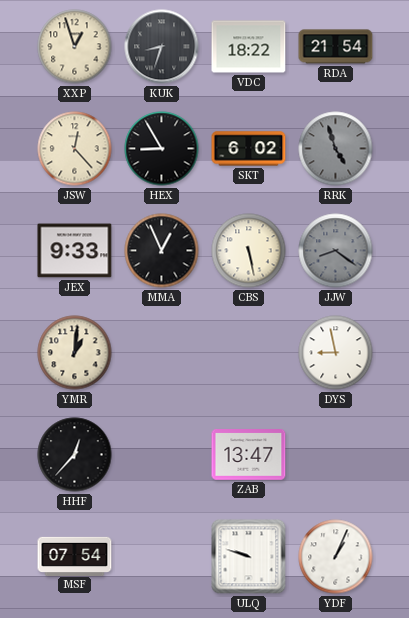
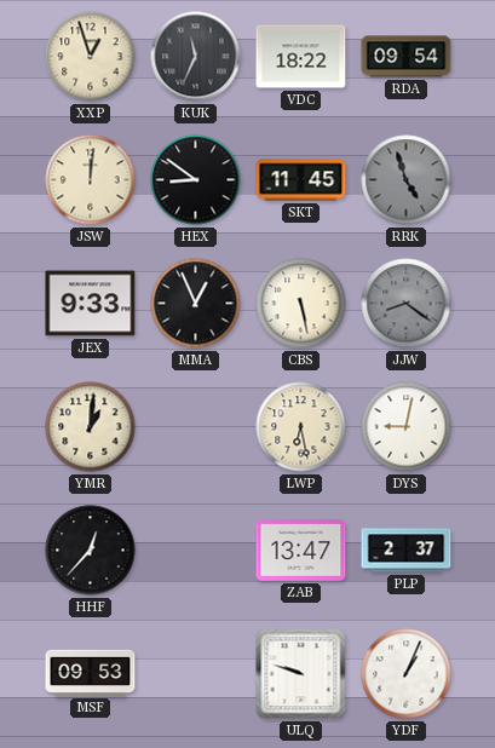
KUK: 8:33 -> 11:34
RDA: 21:54 -> 09:54
JSW: 12:23 -> 12:01
HEX: 8:55 -> 8:51
SKT: 6:02 -> 11:45
LWP: none -> 6:28
DYS: 8:58 -> 9:02
PLP: none -> 2:37
MSF: 07:54 -> 09:53
